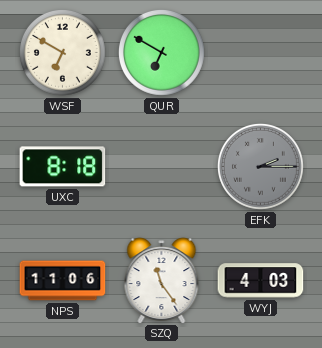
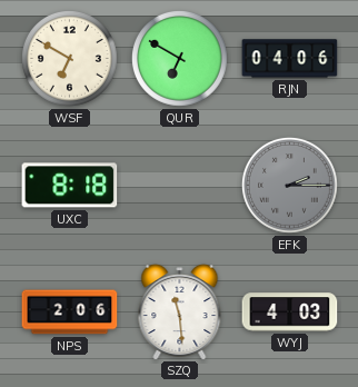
RJN: none -> 04:06
NPS: 11:06 -> 2:06
SZQ: 11:24 -> 11:29
